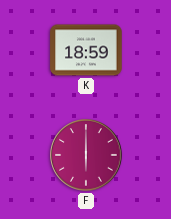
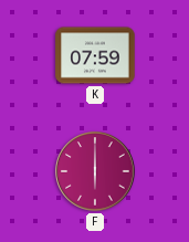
K: 18:59 -> 07:59
